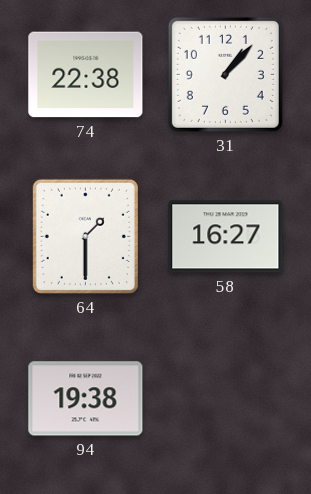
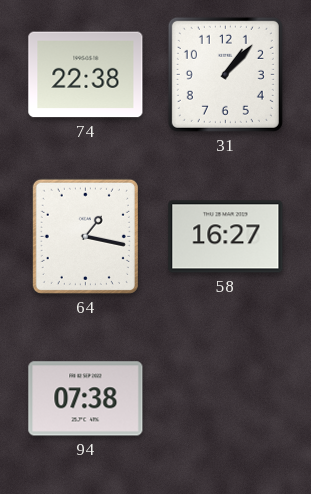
64: 1:30 -> 1:17
94: 19:38 -> 07:38
